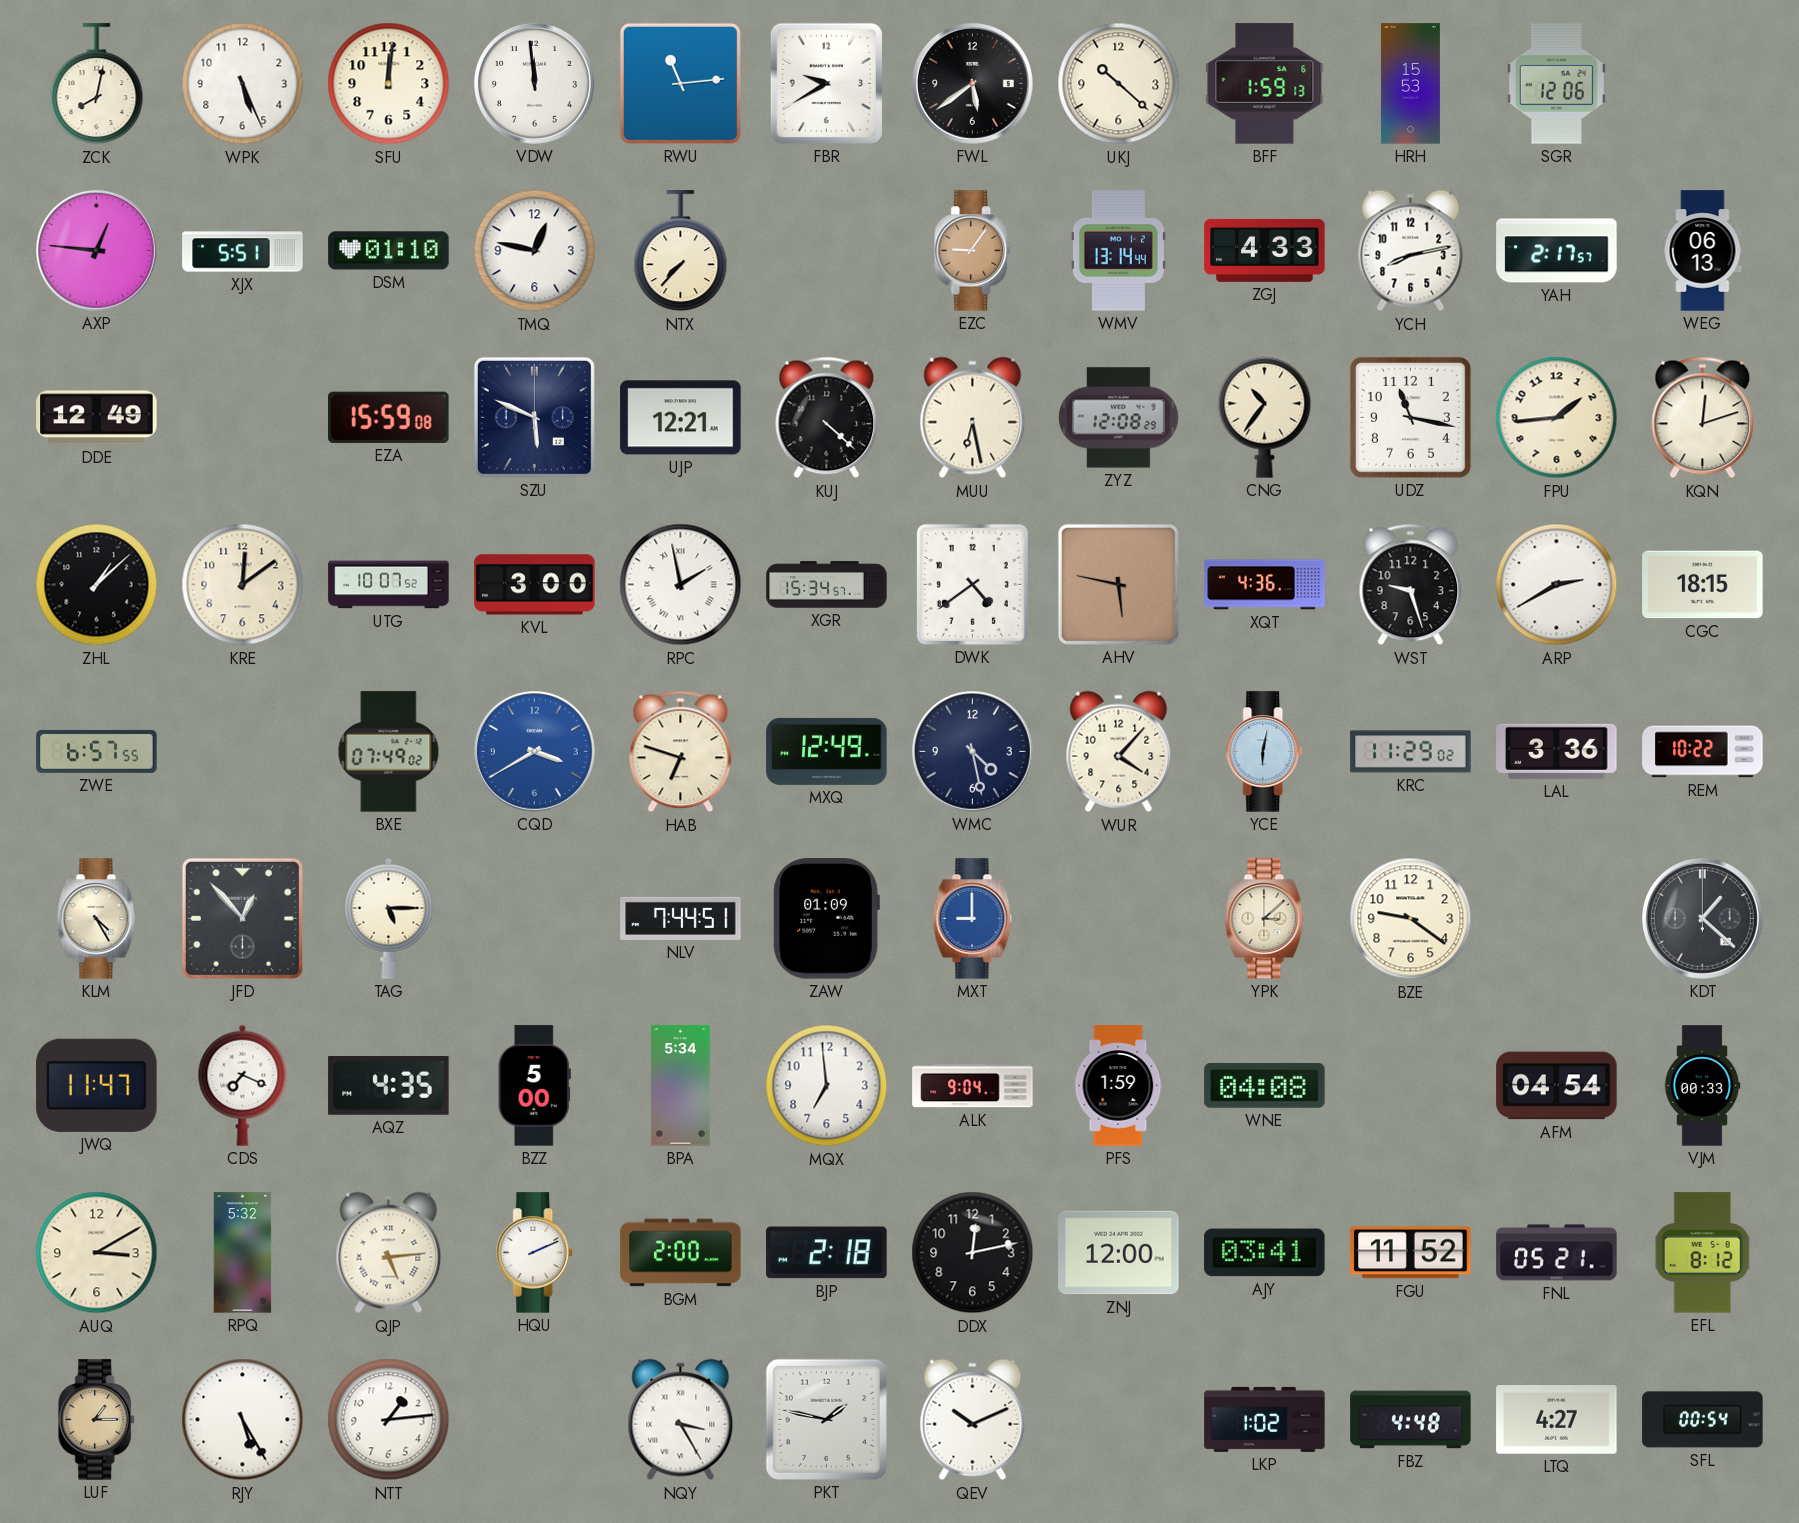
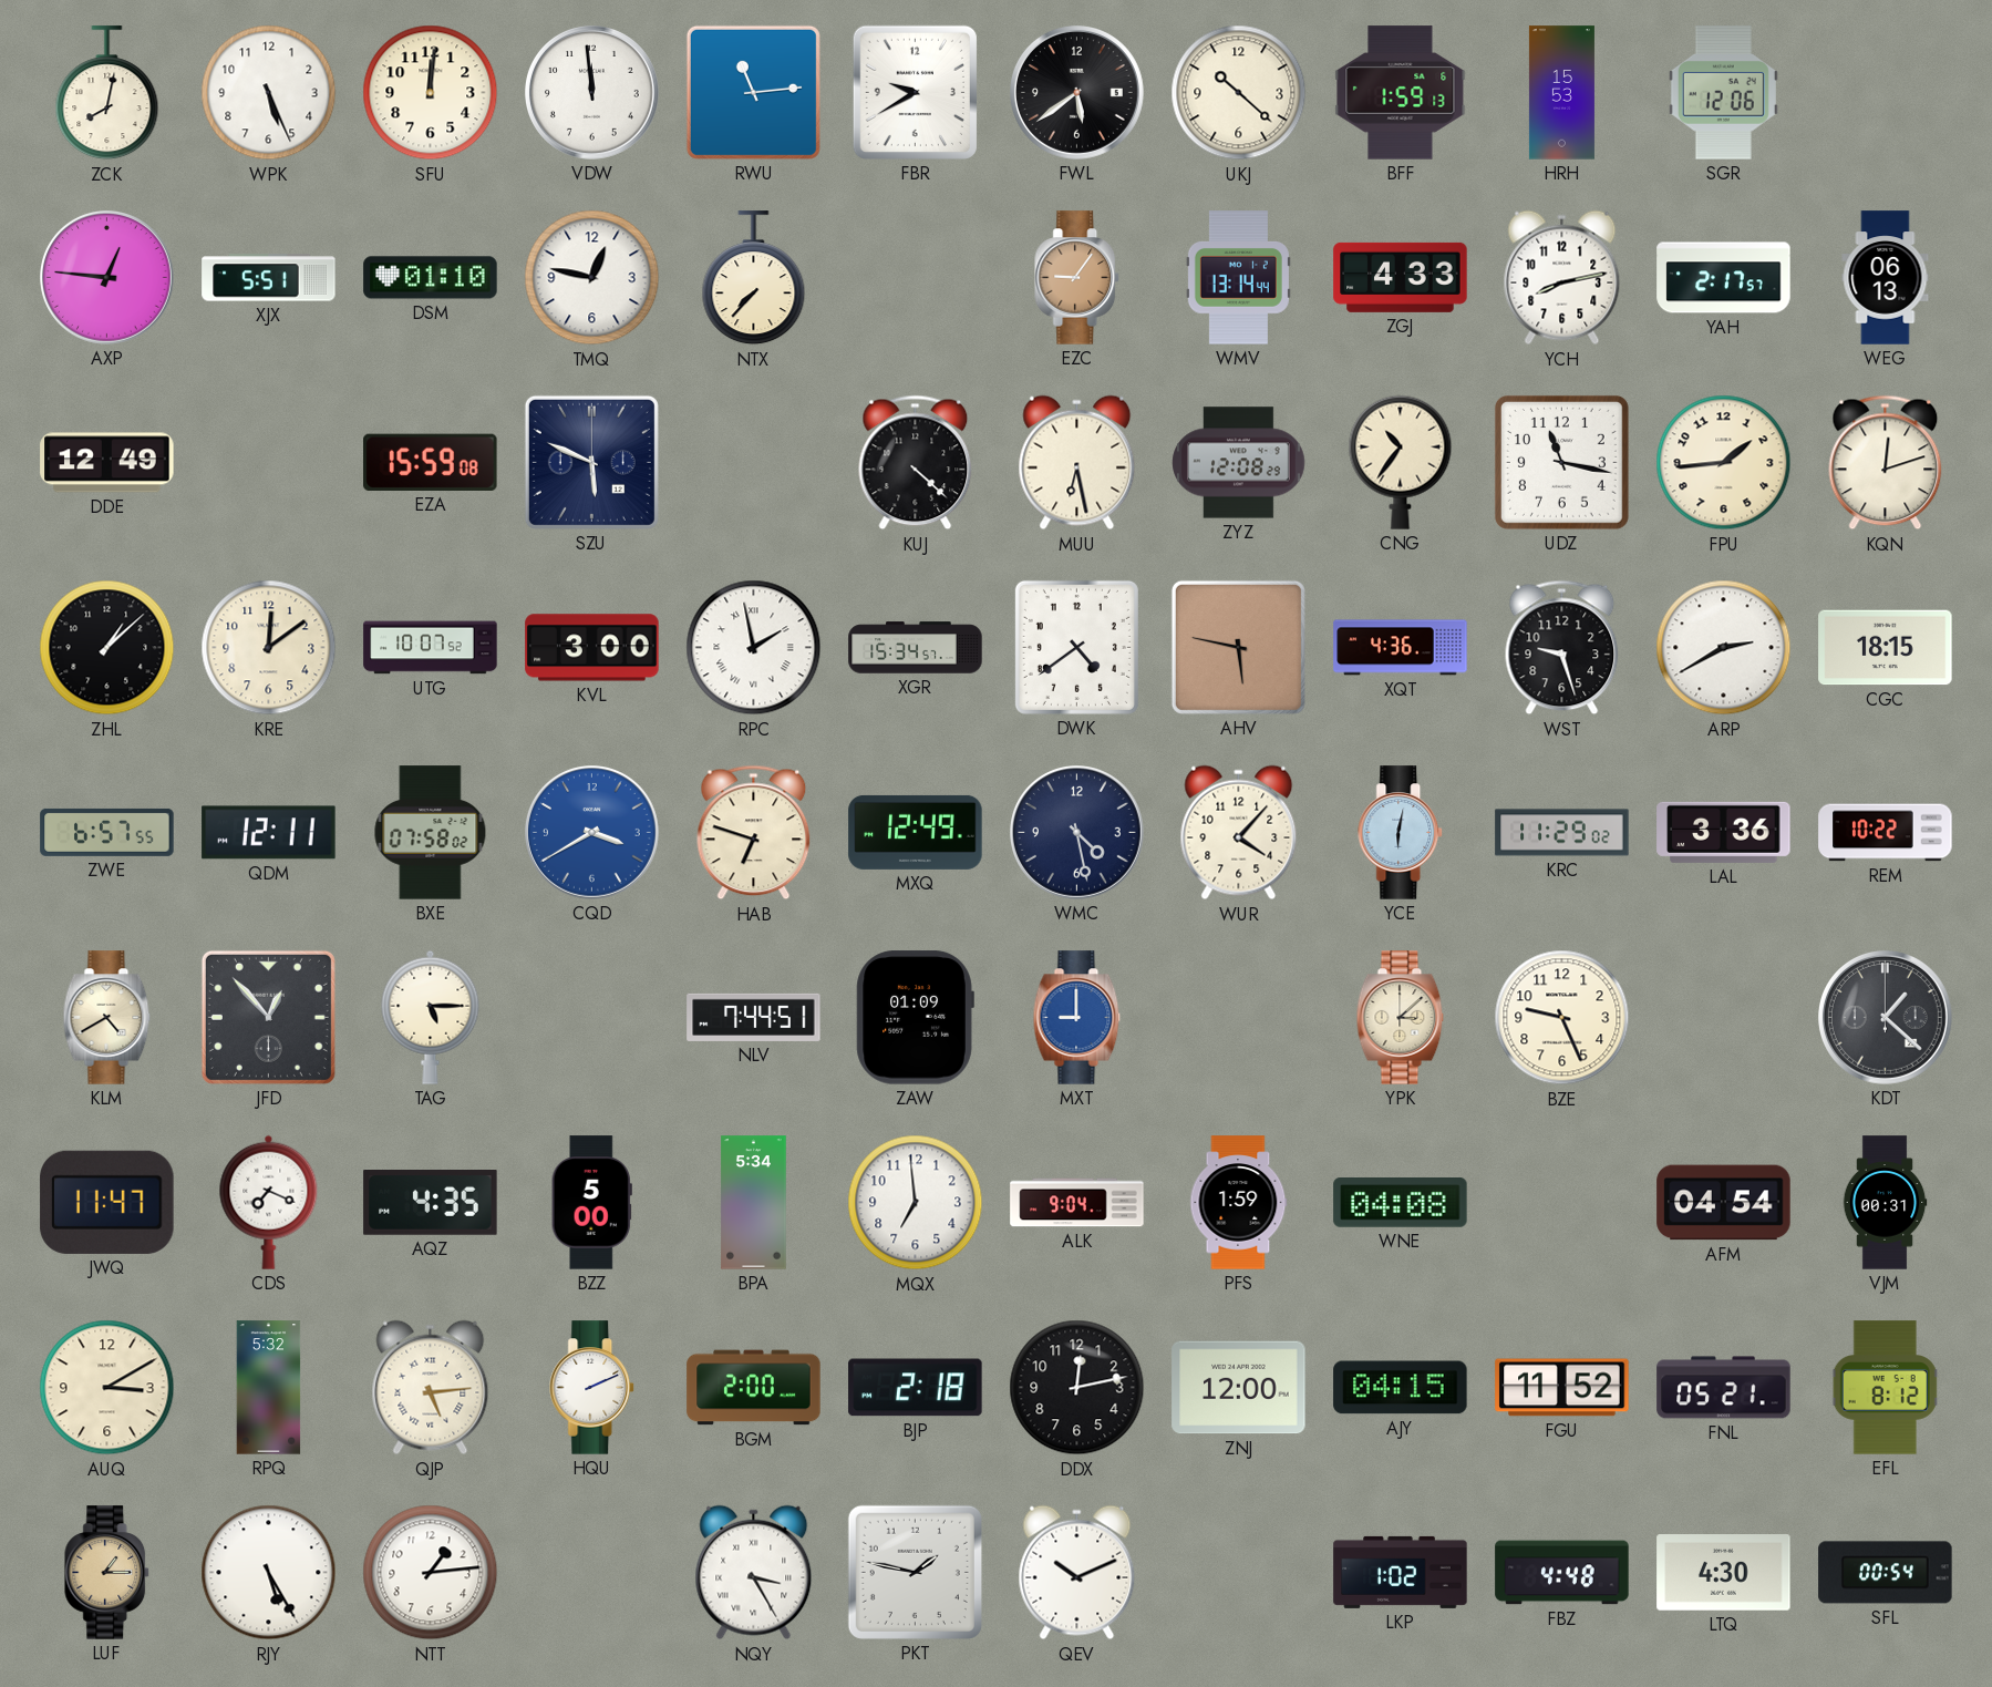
UJP: 12:21 -> none
QDM: none -> 12:11
BXE: 07:49 -> 07:58
KLM: 4:25 -> 4:40
BZE: 9:21 -> 9:26
VJM: 00:33 -> 00:31
AJY: 03:41 -> 04:15
LTQ: 4:27 -> 4:30
